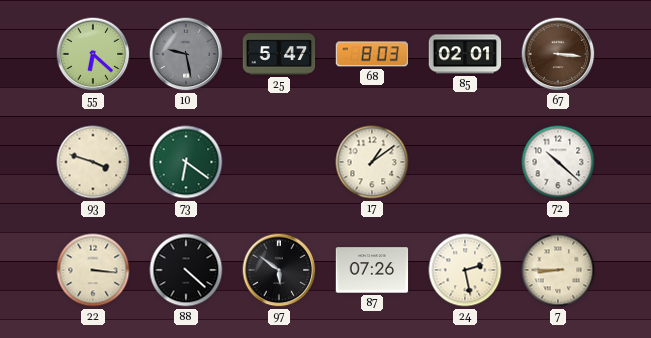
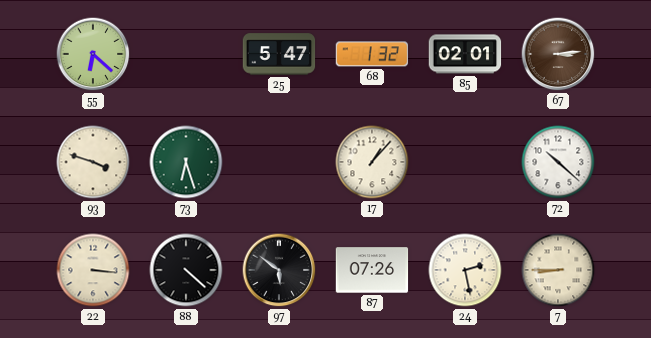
10: 9:28 -> none
68: 8:03 -> 1:32
67: 3:16 -> 3:14
73: 6:21 -> 6:27
17: 1:09 -> 1:07
